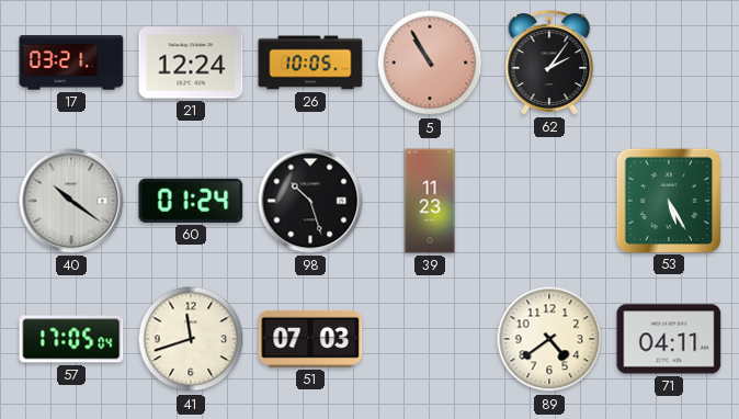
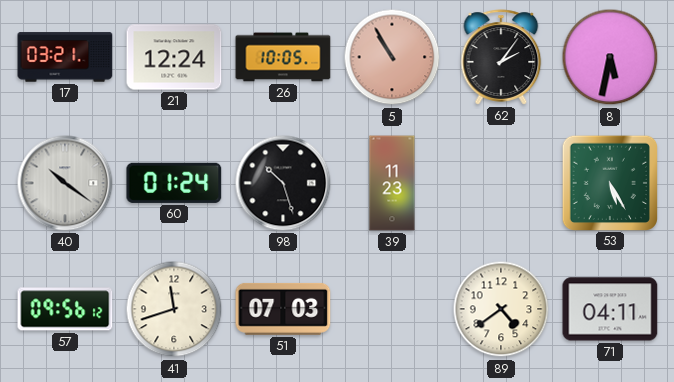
8: none -> 5:32
57: 17:05 -> 09:56
